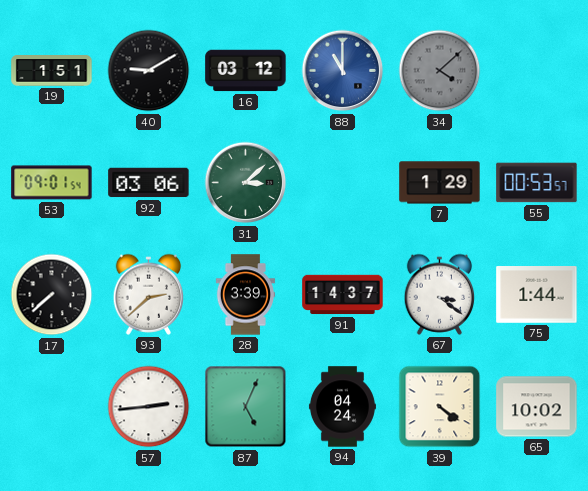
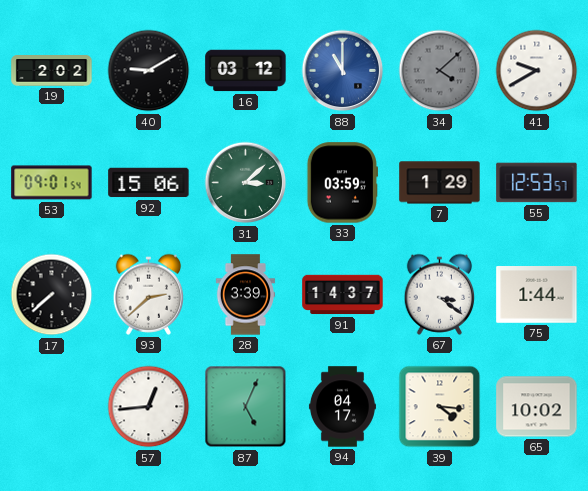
19: 1:51 -> 2:02
41: none -> 9:40
92: 03:06 -> 15:06
33: none -> 03:59
55: 00:53 -> 12:53
57: 2:44 -> 12:44
94: 04:24 -> 04:17
39: 4:21 -> 4:16
